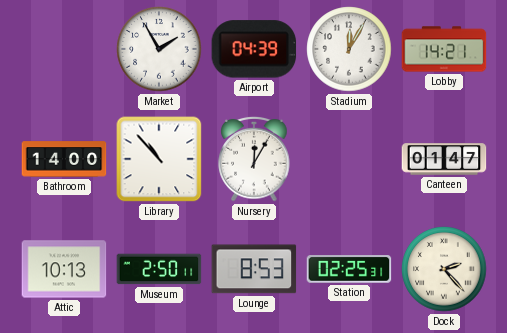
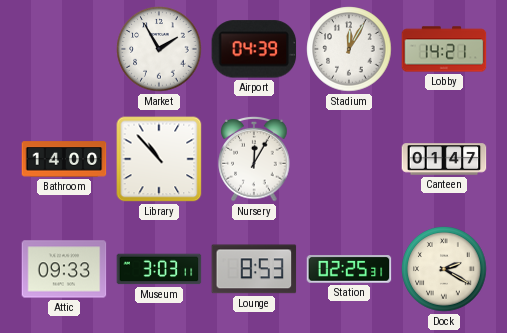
Attic: 10:13 -> 09:33
Museum: 2:50 -> 3:03
Dock: 2:23 -> 2:20
